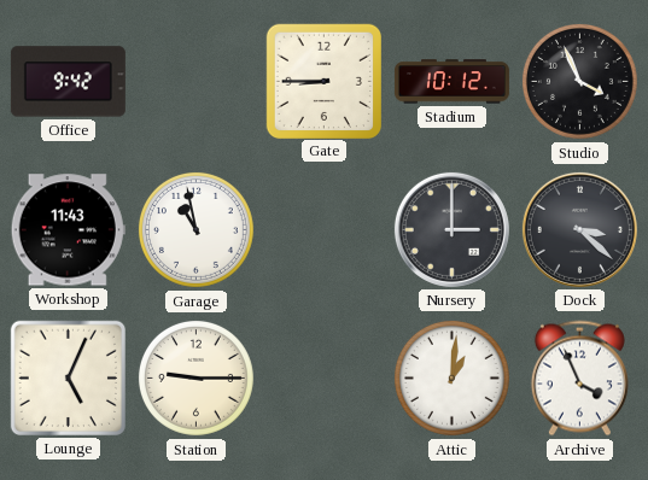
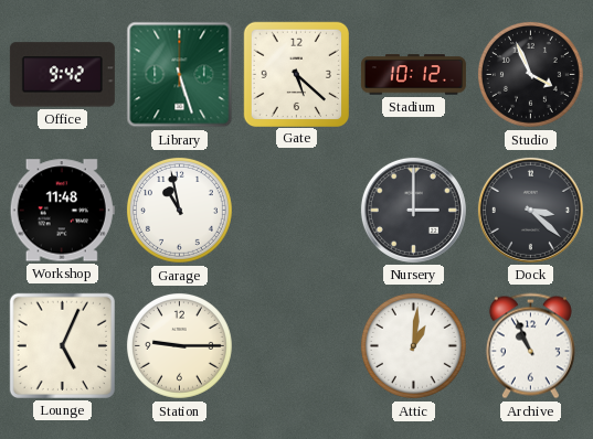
Library: none -> 5:27
Gate: 8:45 -> 5:22
Workshop: 11:43 -> 11:48
Archive: 3:56 -> 10:56
